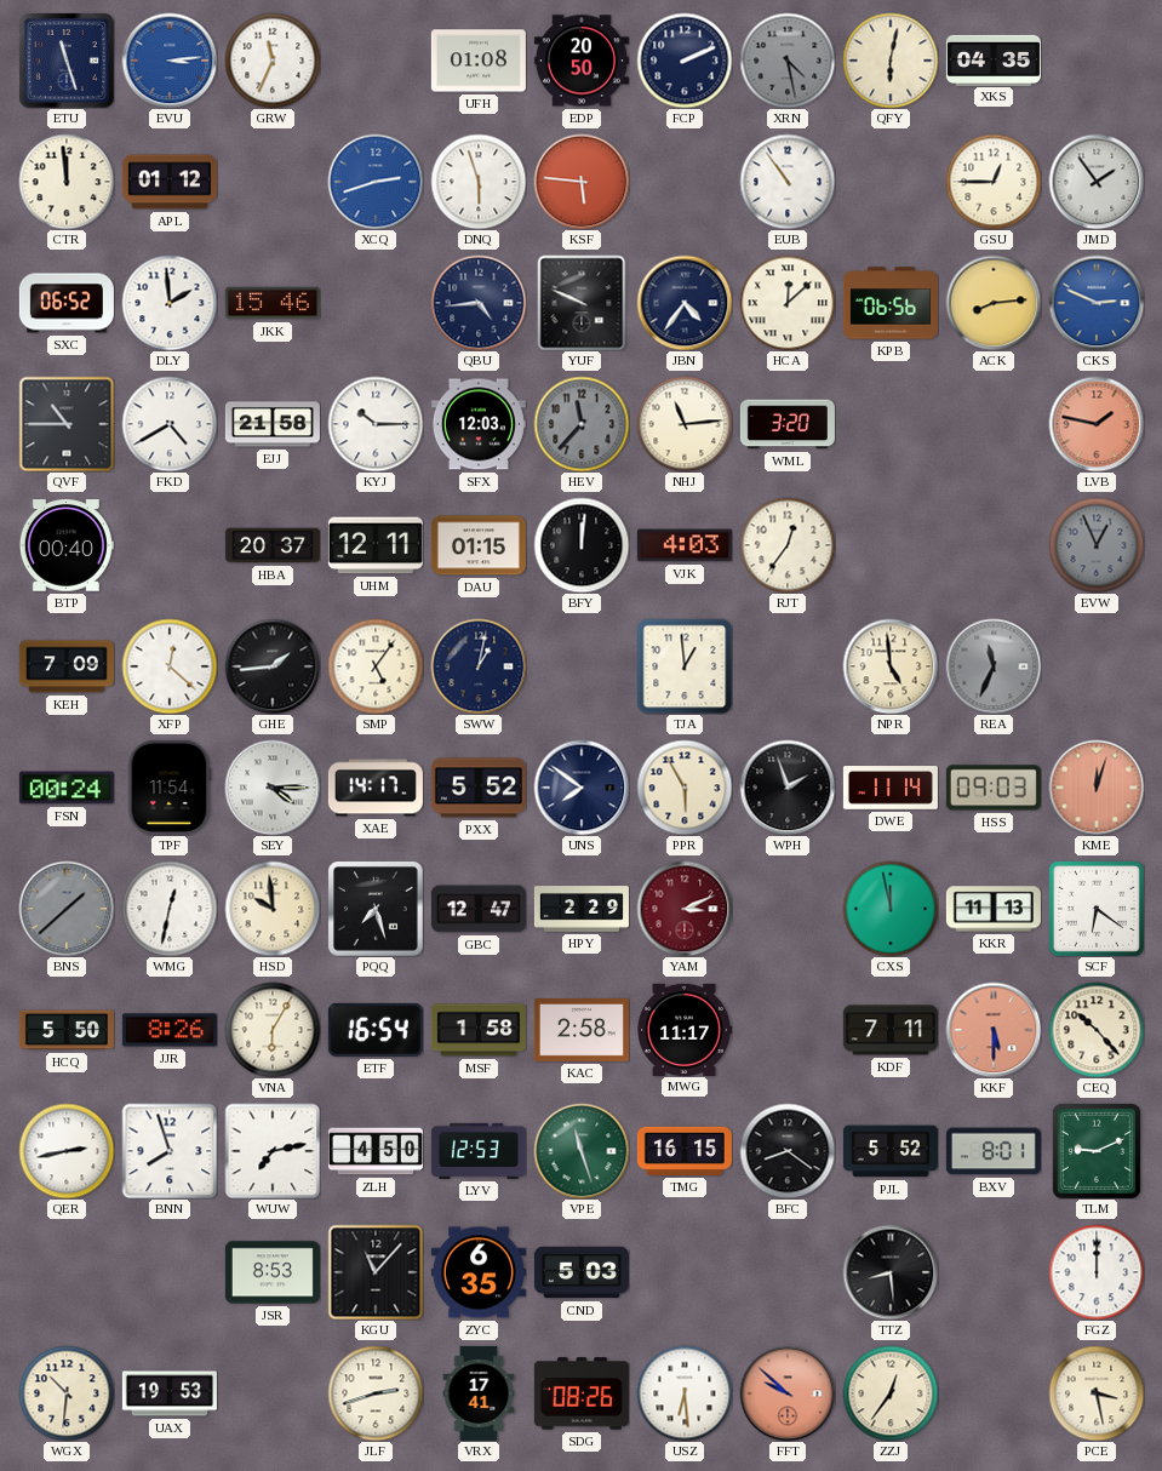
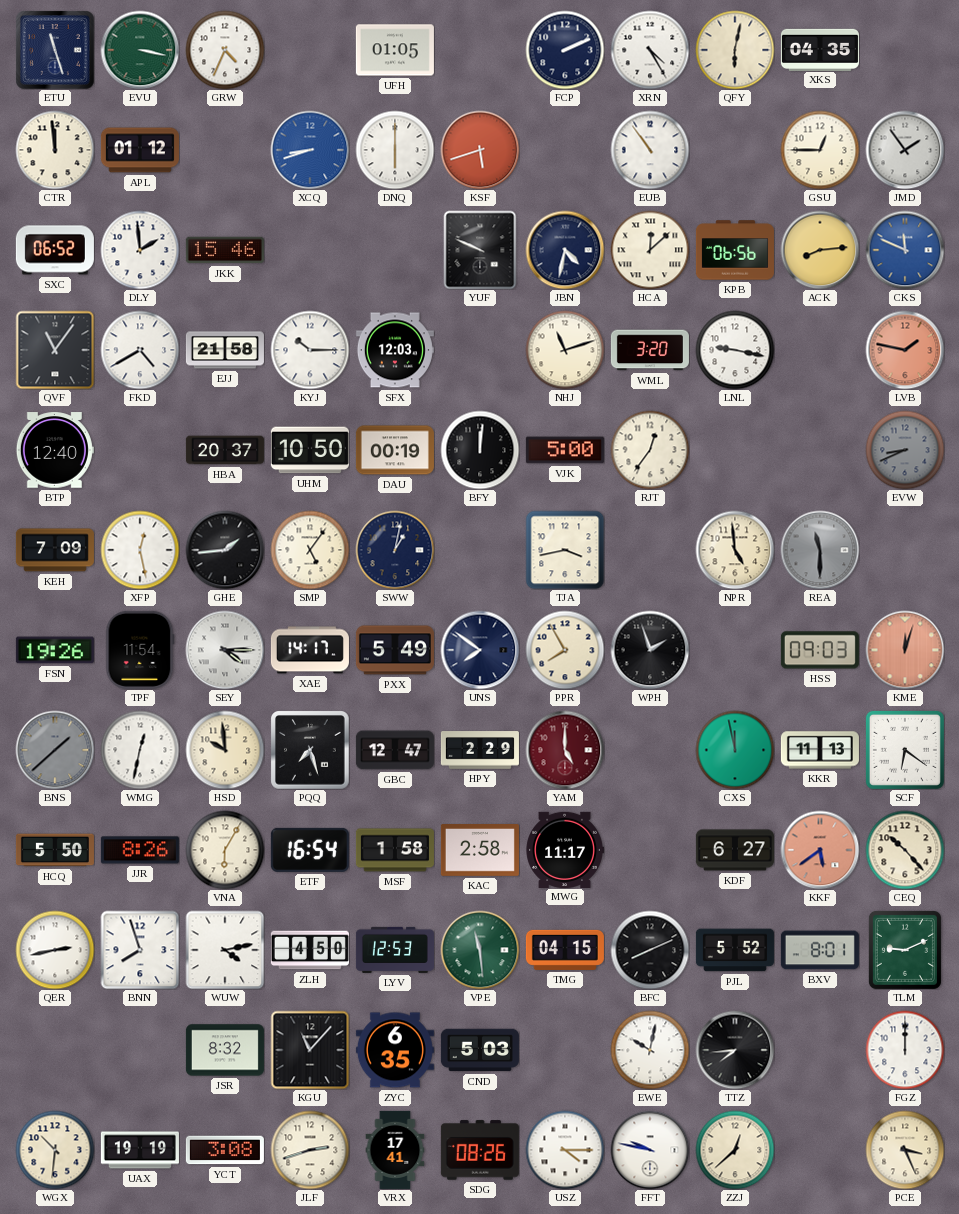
EVU: 3:14 -> 3:17
EVU dial: blue -> green
GRW: 11:34 -> 4:34
UFH: 01:08 -> 01:05
EDP: 20:50 -> none
XRN: 4:28 -> 4:25
XRN dial: grey -> white
XCQ: 2:42 -> 8:42
DNQ: 5:57 -> 6:00
KSF: 5:46 -> 5:42
QBU: 4:44 -> none
JBN: 4:36 -> 4:32
CKS: 2:49 -> 11:49
QVF: 10:45 -> 11:06
HEV: 11:37 -> none
NHJ: 11:14 -> 11:12
LNL: none -> 9:17
BTP: 00:40 -> 12:40
UHM: 12:11 -> 10:50
DAU: 01:15 -> 00:19
VJK: 4:03 -> 5:00
EVW: 12:56 -> 8:41
XFP: 12:22 -> 12:28
TJA: 12:59 -> 3:43
REA: 11:34 -> 11:30
FSN: 00:24 -> 19:26
PXX: 5:52 -> 5:49
PPR: 5:55 -> 7:55
DWE: 11:14 -> none
YAM: 3:11 -> 5:00
KDF: 7:11 -> 6:27
KKF: 5:30 -> 5:39
WUW: 7:13 -> 4:13
VPE: 11:27 -> 11:29
TMG: 16:15 -> 04:15
BFC: 8:21 -> 8:11
JSR: 8:53 -> 8:32
EWE: none -> 10:02
TTZ: 8:29 -> 7:44
UAX: 19:53 -> 19:19
YCT: none -> 3:08
USZ: 6:29 -> 4:15
FFT: 9:52 -> 9:47
FFT dial: salmon -> white
ZZJ: 12:36 -> 12:38
PCE: 3:28 -> 3:26
